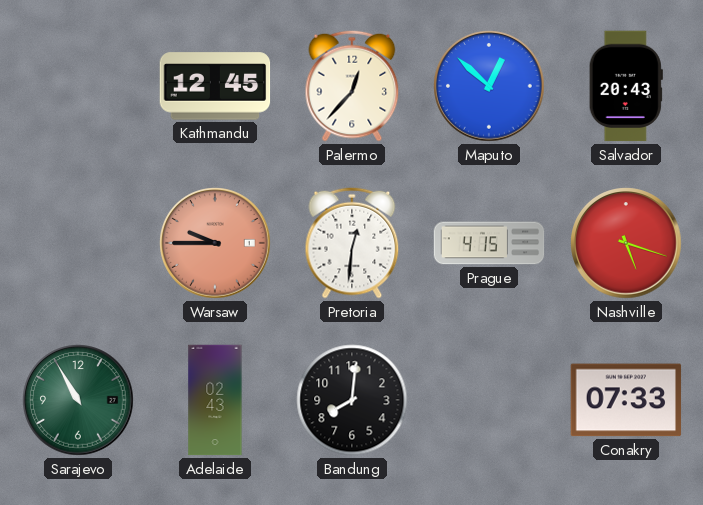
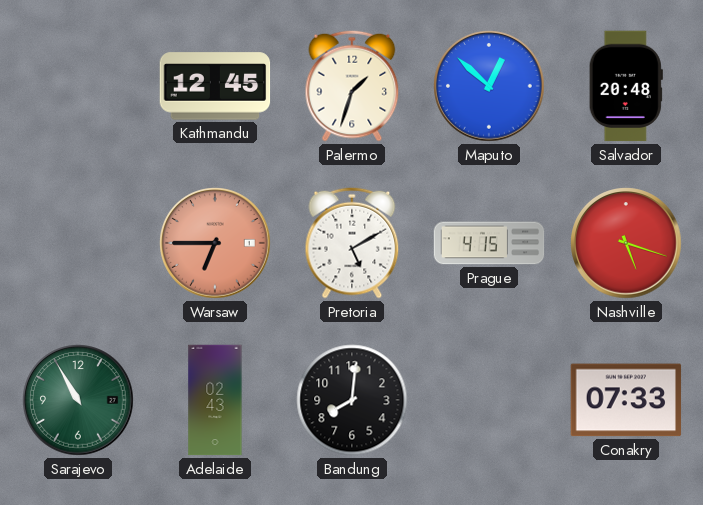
Palermo: 12:37 -> 1:33
Salvador: 20:43 -> 20:48
Warsaw: 9:45 -> 6:45
Pretoria: 12:31 -> 5:10
